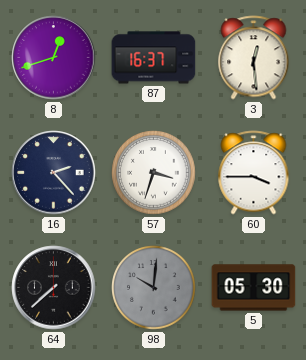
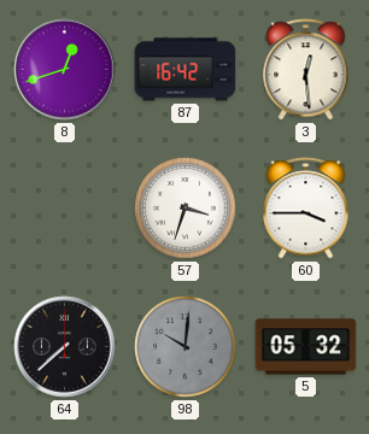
87: 16:37 -> 16:42
16: 2:23 -> none
5: 05:30 -> 05:32
